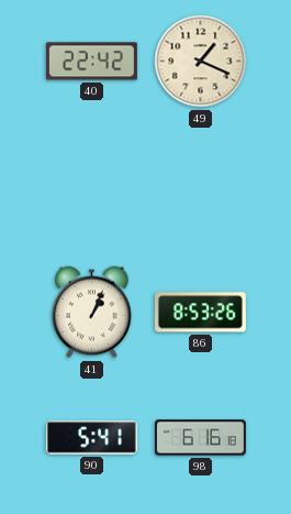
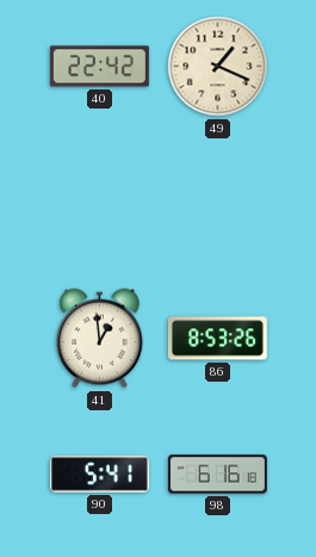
41: 1:04 -> 12:59
